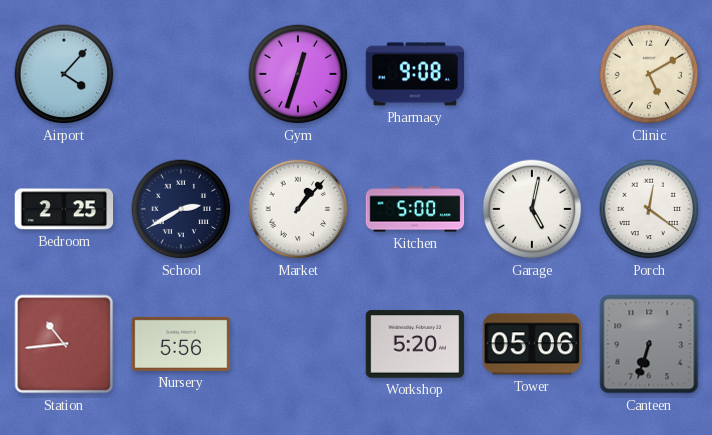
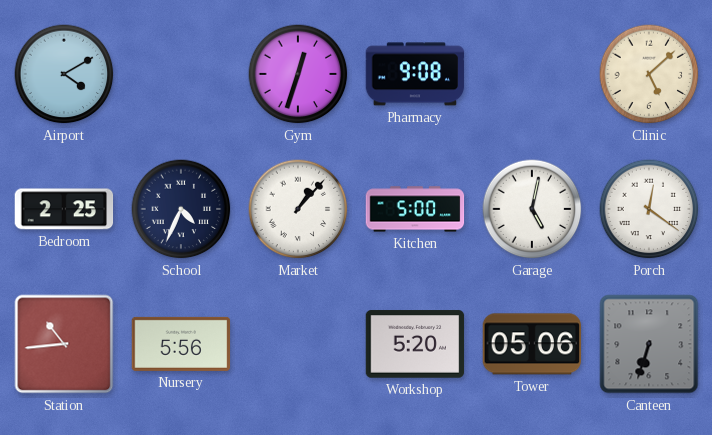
Airport: 4:07 -> 4:10
Clinic: 5:10 -> 5:08
School: 2:40 -> 4:34
